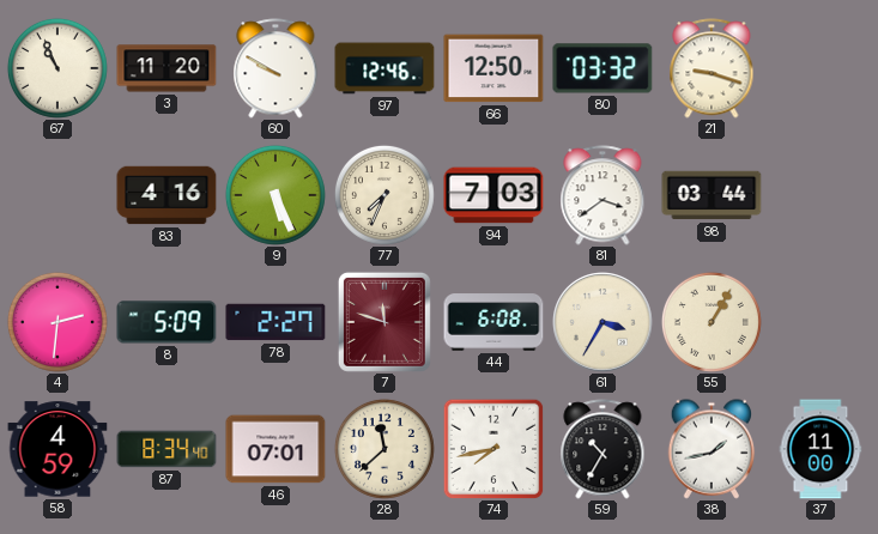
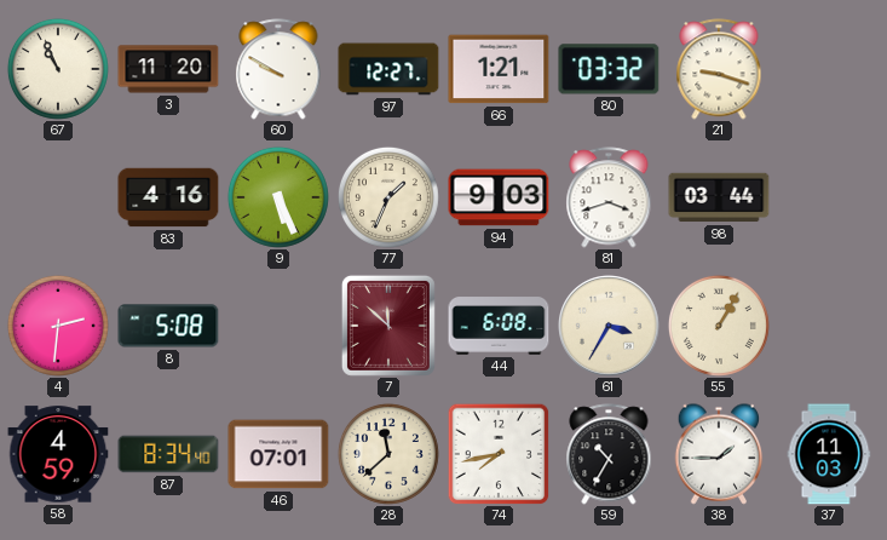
97: 12:46 -> 12:27
66: 12:50 -> 1:21
77: 7:34 -> 1:34
94: 7:03 -> 9:03
81: 3:39 -> 3:42
8: 5:09 -> 5:08
78: 2:27 -> none
7: 11:48 -> 11:52
38: 1:43 -> 1:45
37: 11:00 -> 11:03
